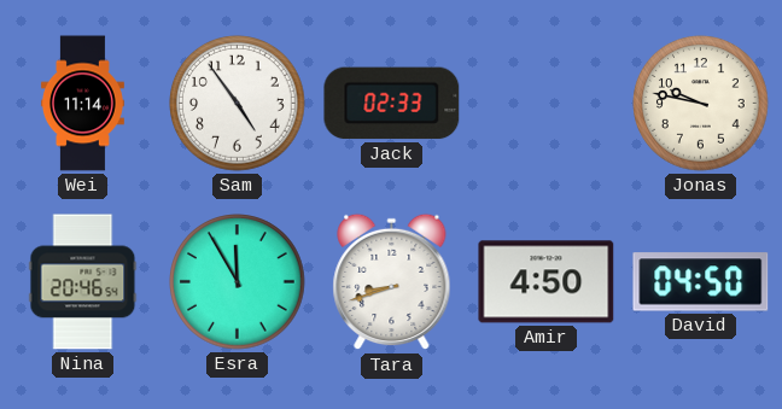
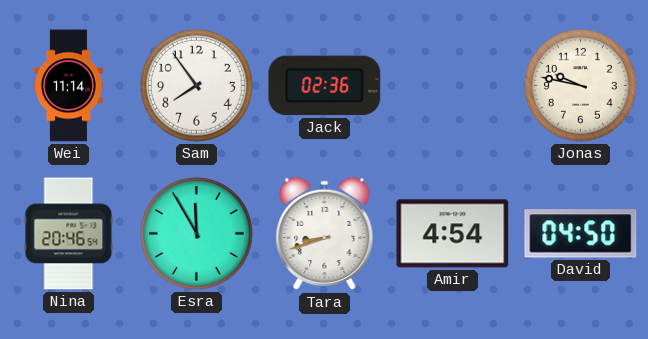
Sam: 4:54 -> 7:54
Jack: 02:33 -> 02:36
Amir: 4:50 -> 4:54
